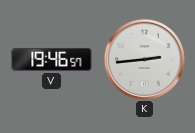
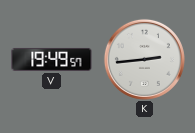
V: 19:46 -> 19:49
